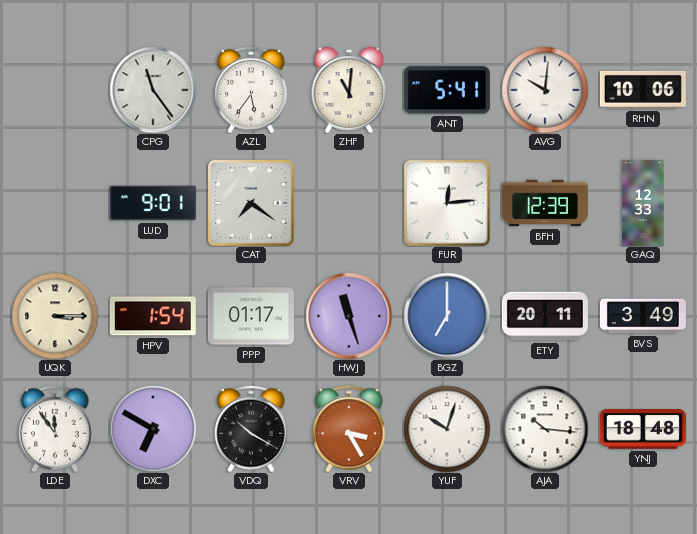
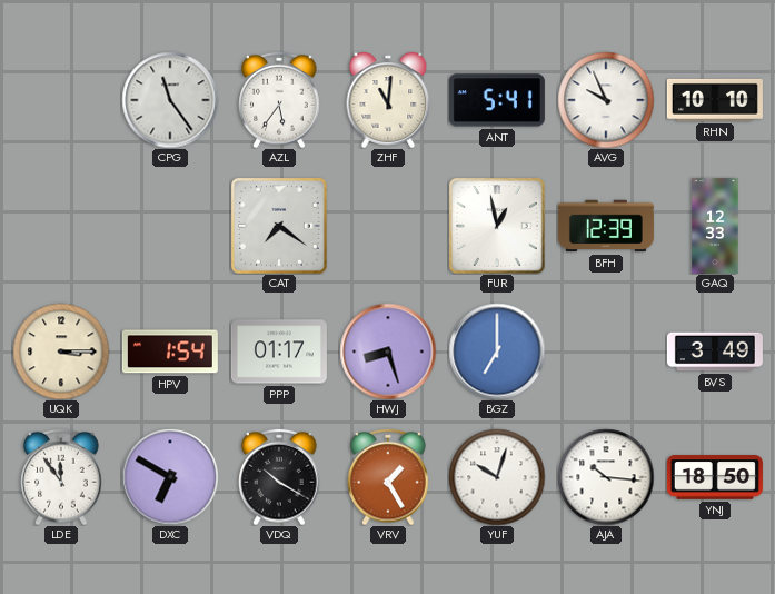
AVG: 10:01 -> 9:56
RHN: 10:06 -> 10:10
LUD: 9:01 -> none
FUR: 12:14 -> 12:58
HWJ: 11:27 -> 8:27
ETY: 20:11 -> none
VRV: 3:25 -> 1:25
YNJ: 18:48 -> 18:50
